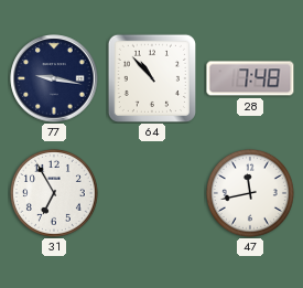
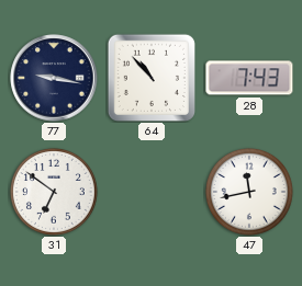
28: 7:48 -> 7:43
31: 6:55 -> 6:51
